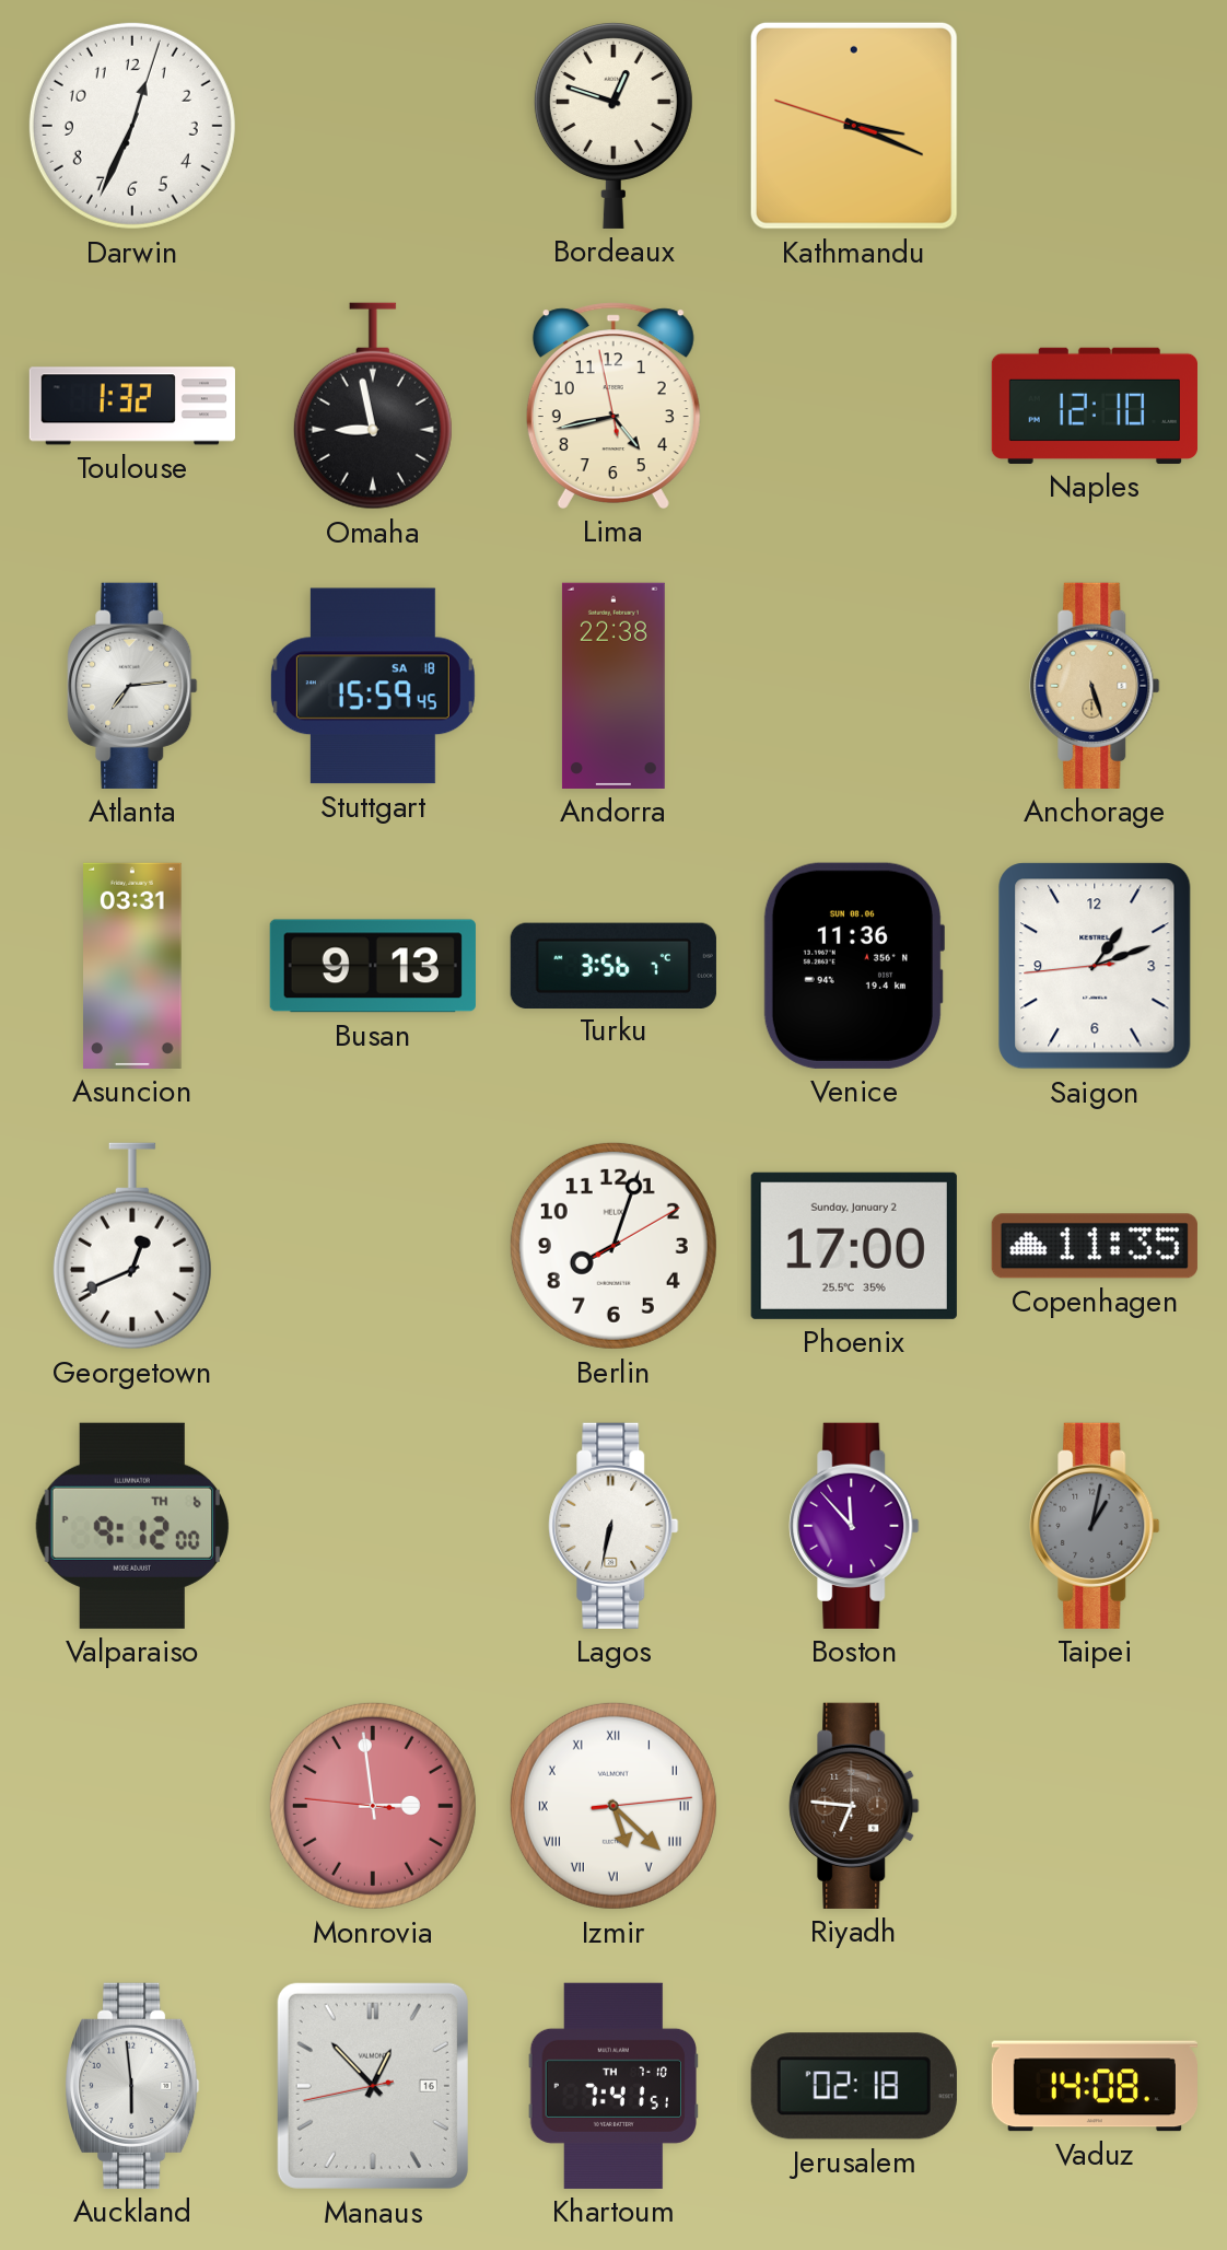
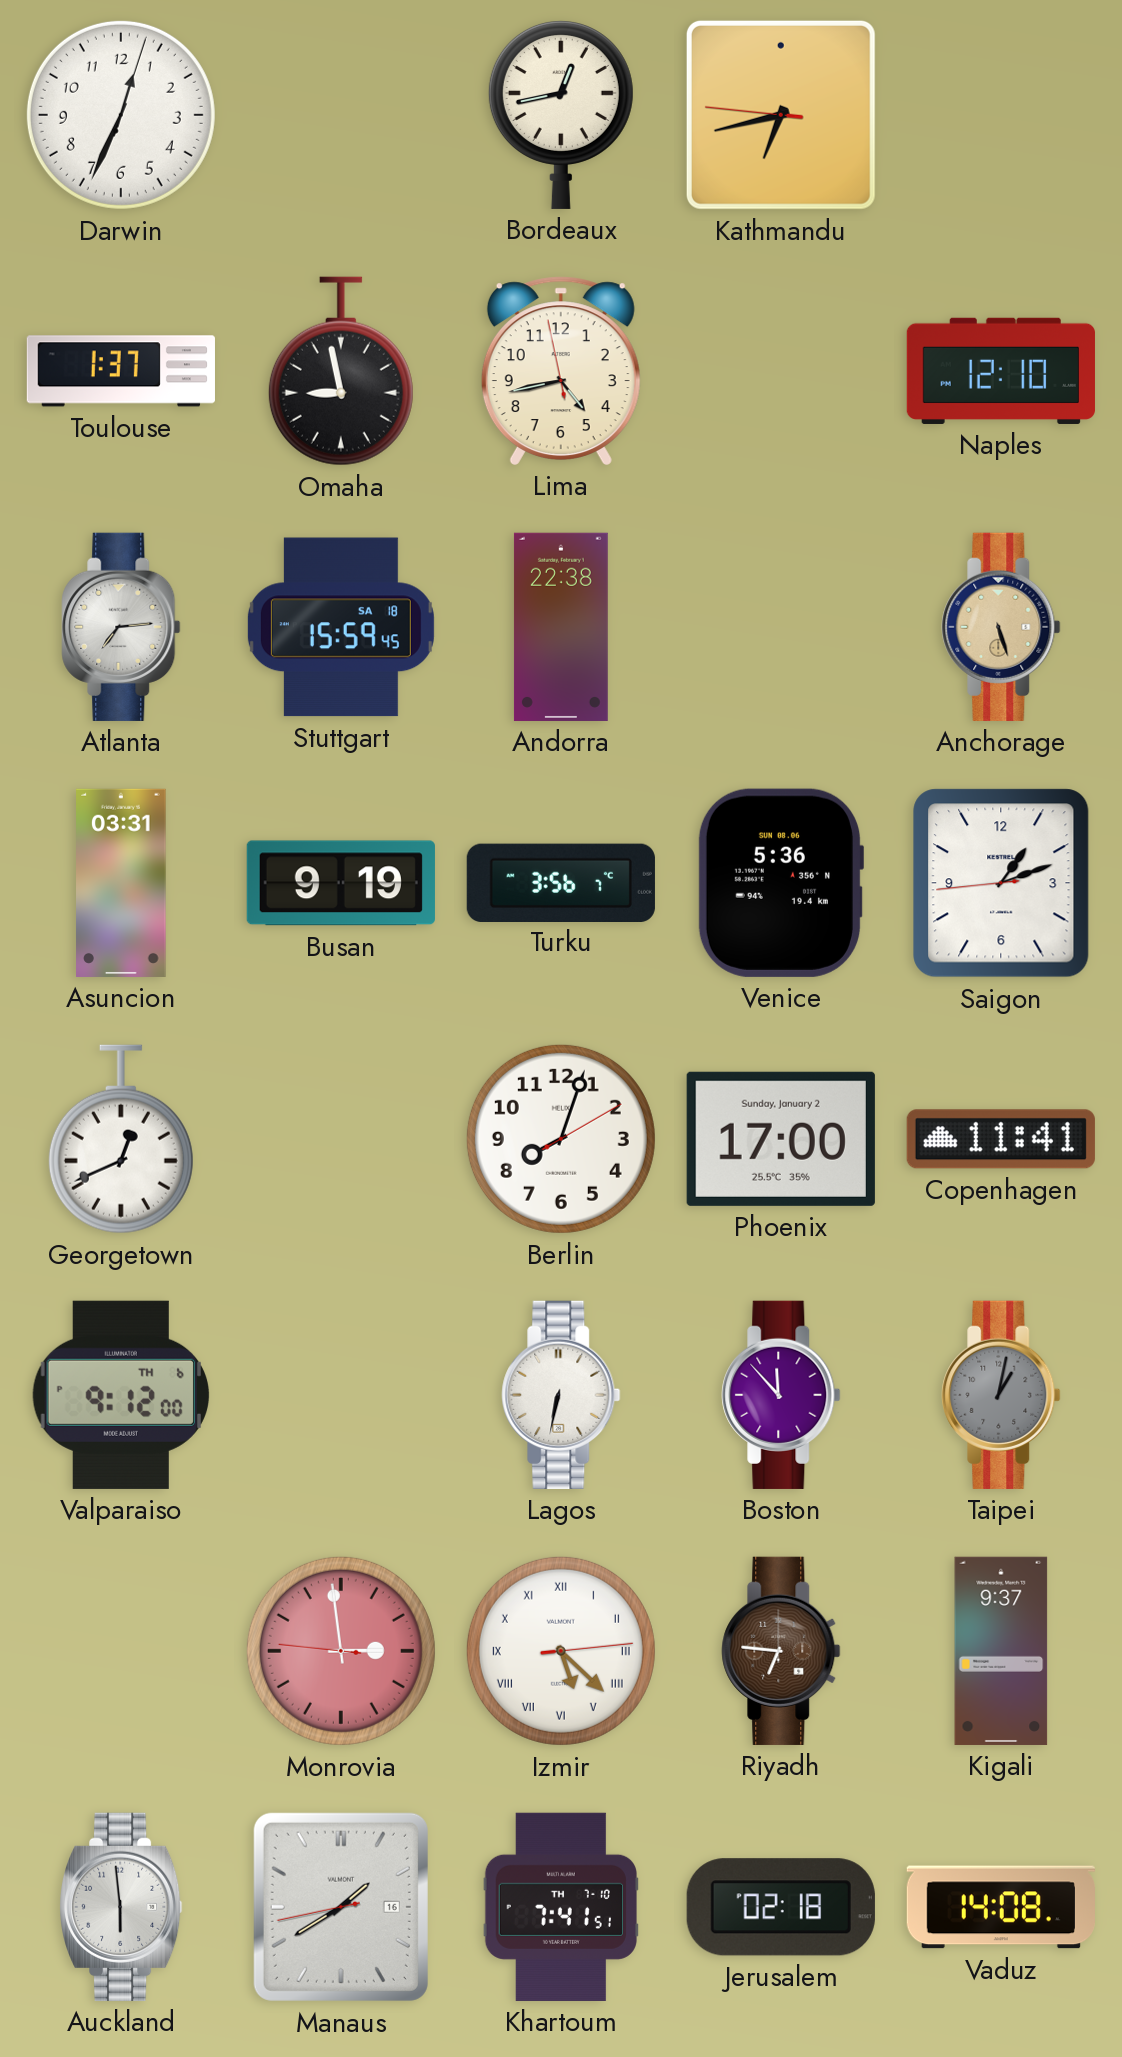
Bordeaux: 12:48 -> 12:43
Kathmandu: 3:18 -> 6:42
Toulouse: 1:32 -> 1:37
Busan: 9:13 -> 9:19
Venice: 11:36 -> 5:36
Copenhagen: 11:35 -> 11:41
Kigali: none -> 9:37
Manaus: 12:52 -> 1:39
